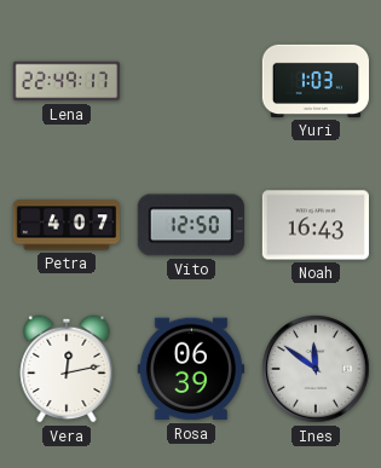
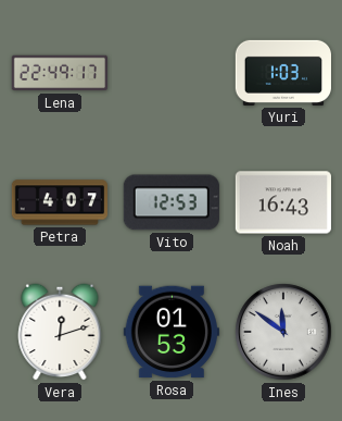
Vito: 12:50 -> 12:53
Vera: 12:13 -> 12:12
Rosa: 06:39 -> 01:53
